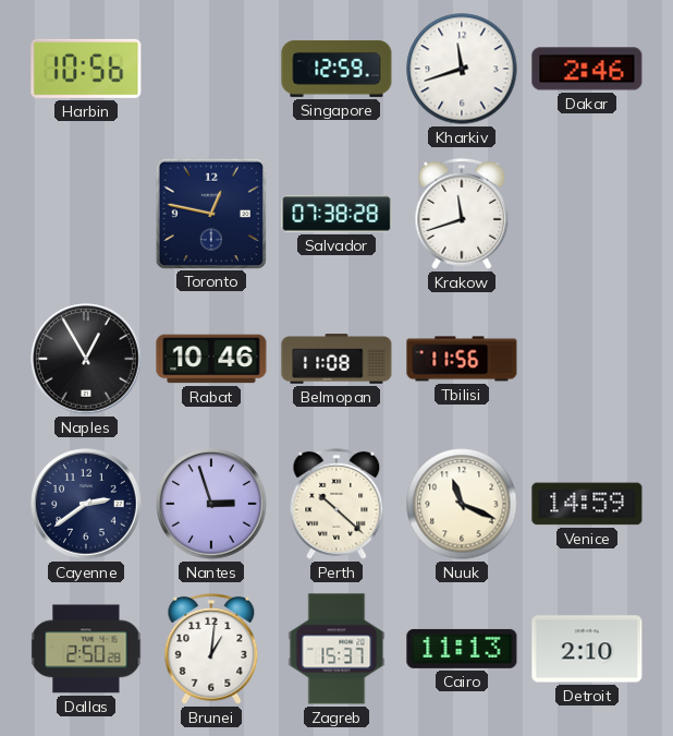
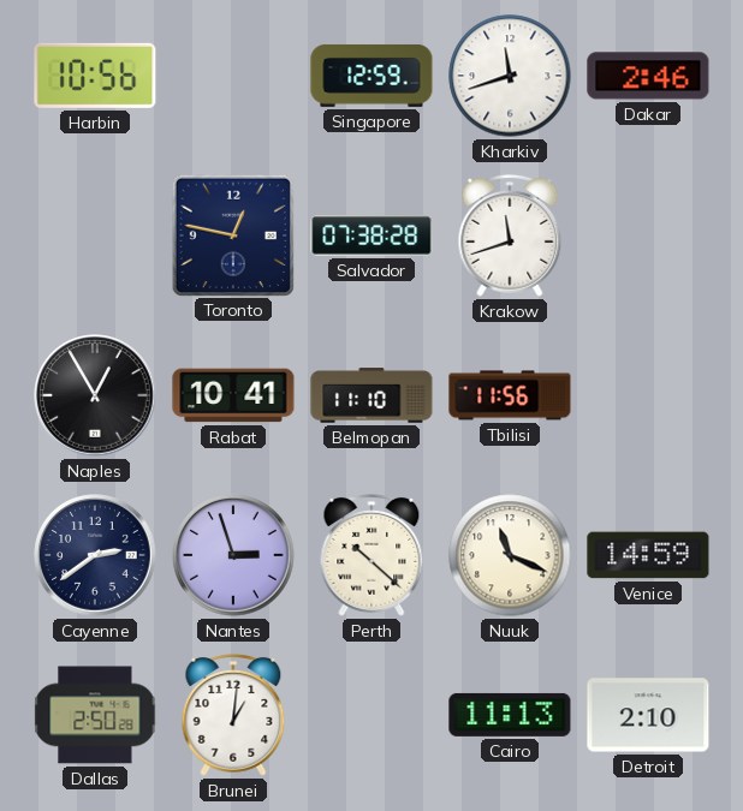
Rabat: 10:46 -> 10:41
Belmopan: 11:08 -> 11:10
Zagreb: 15:37 -> none
